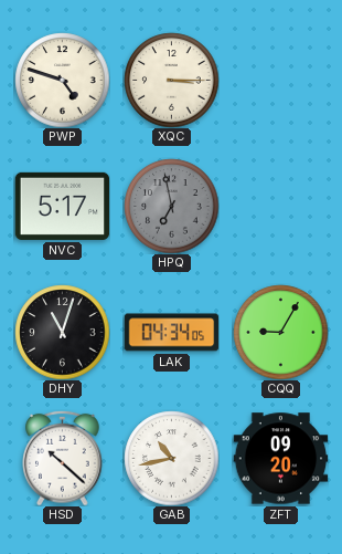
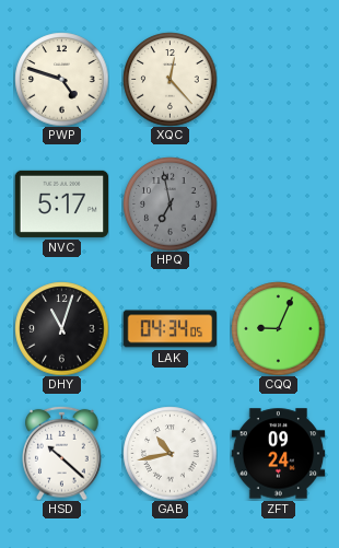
XQC: 3:15 -> 12:23
CQQ: 9:05 -> 9:04
ZFT: 09:20 -> 09:24
